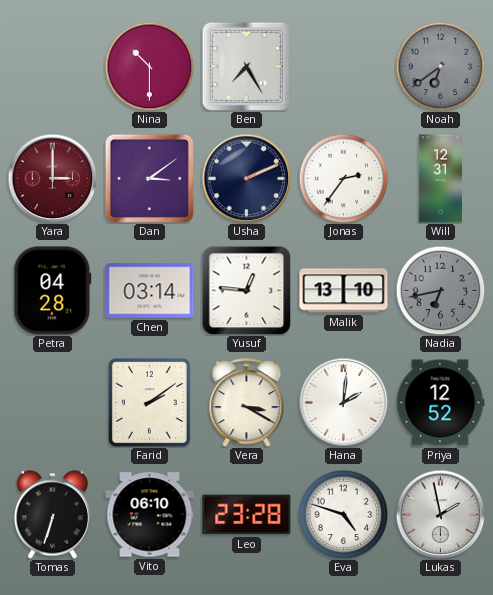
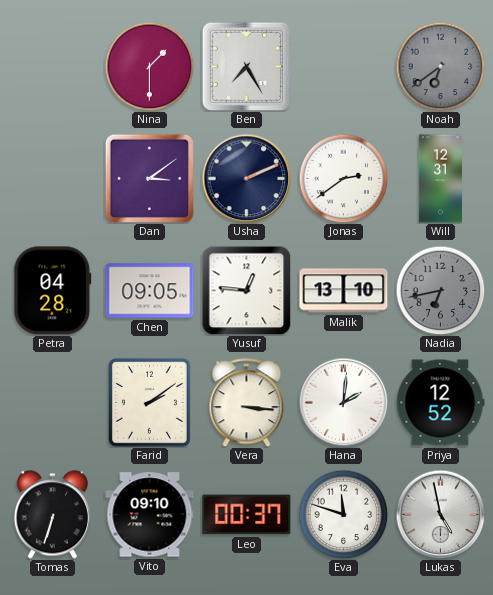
Nina: 10:30 -> 1:30
Yara: 3:00 -> none
Jonas: 2:36 -> 2:39
Chen: 03:14 -> 09:05
Vera: 3:20 -> 3:16
Vito: 06:10 -> 09:10
Leo: 23:28 -> 00:37
Eva: 4:48 -> 11:48
Lukas: 1:58 -> 4:58
